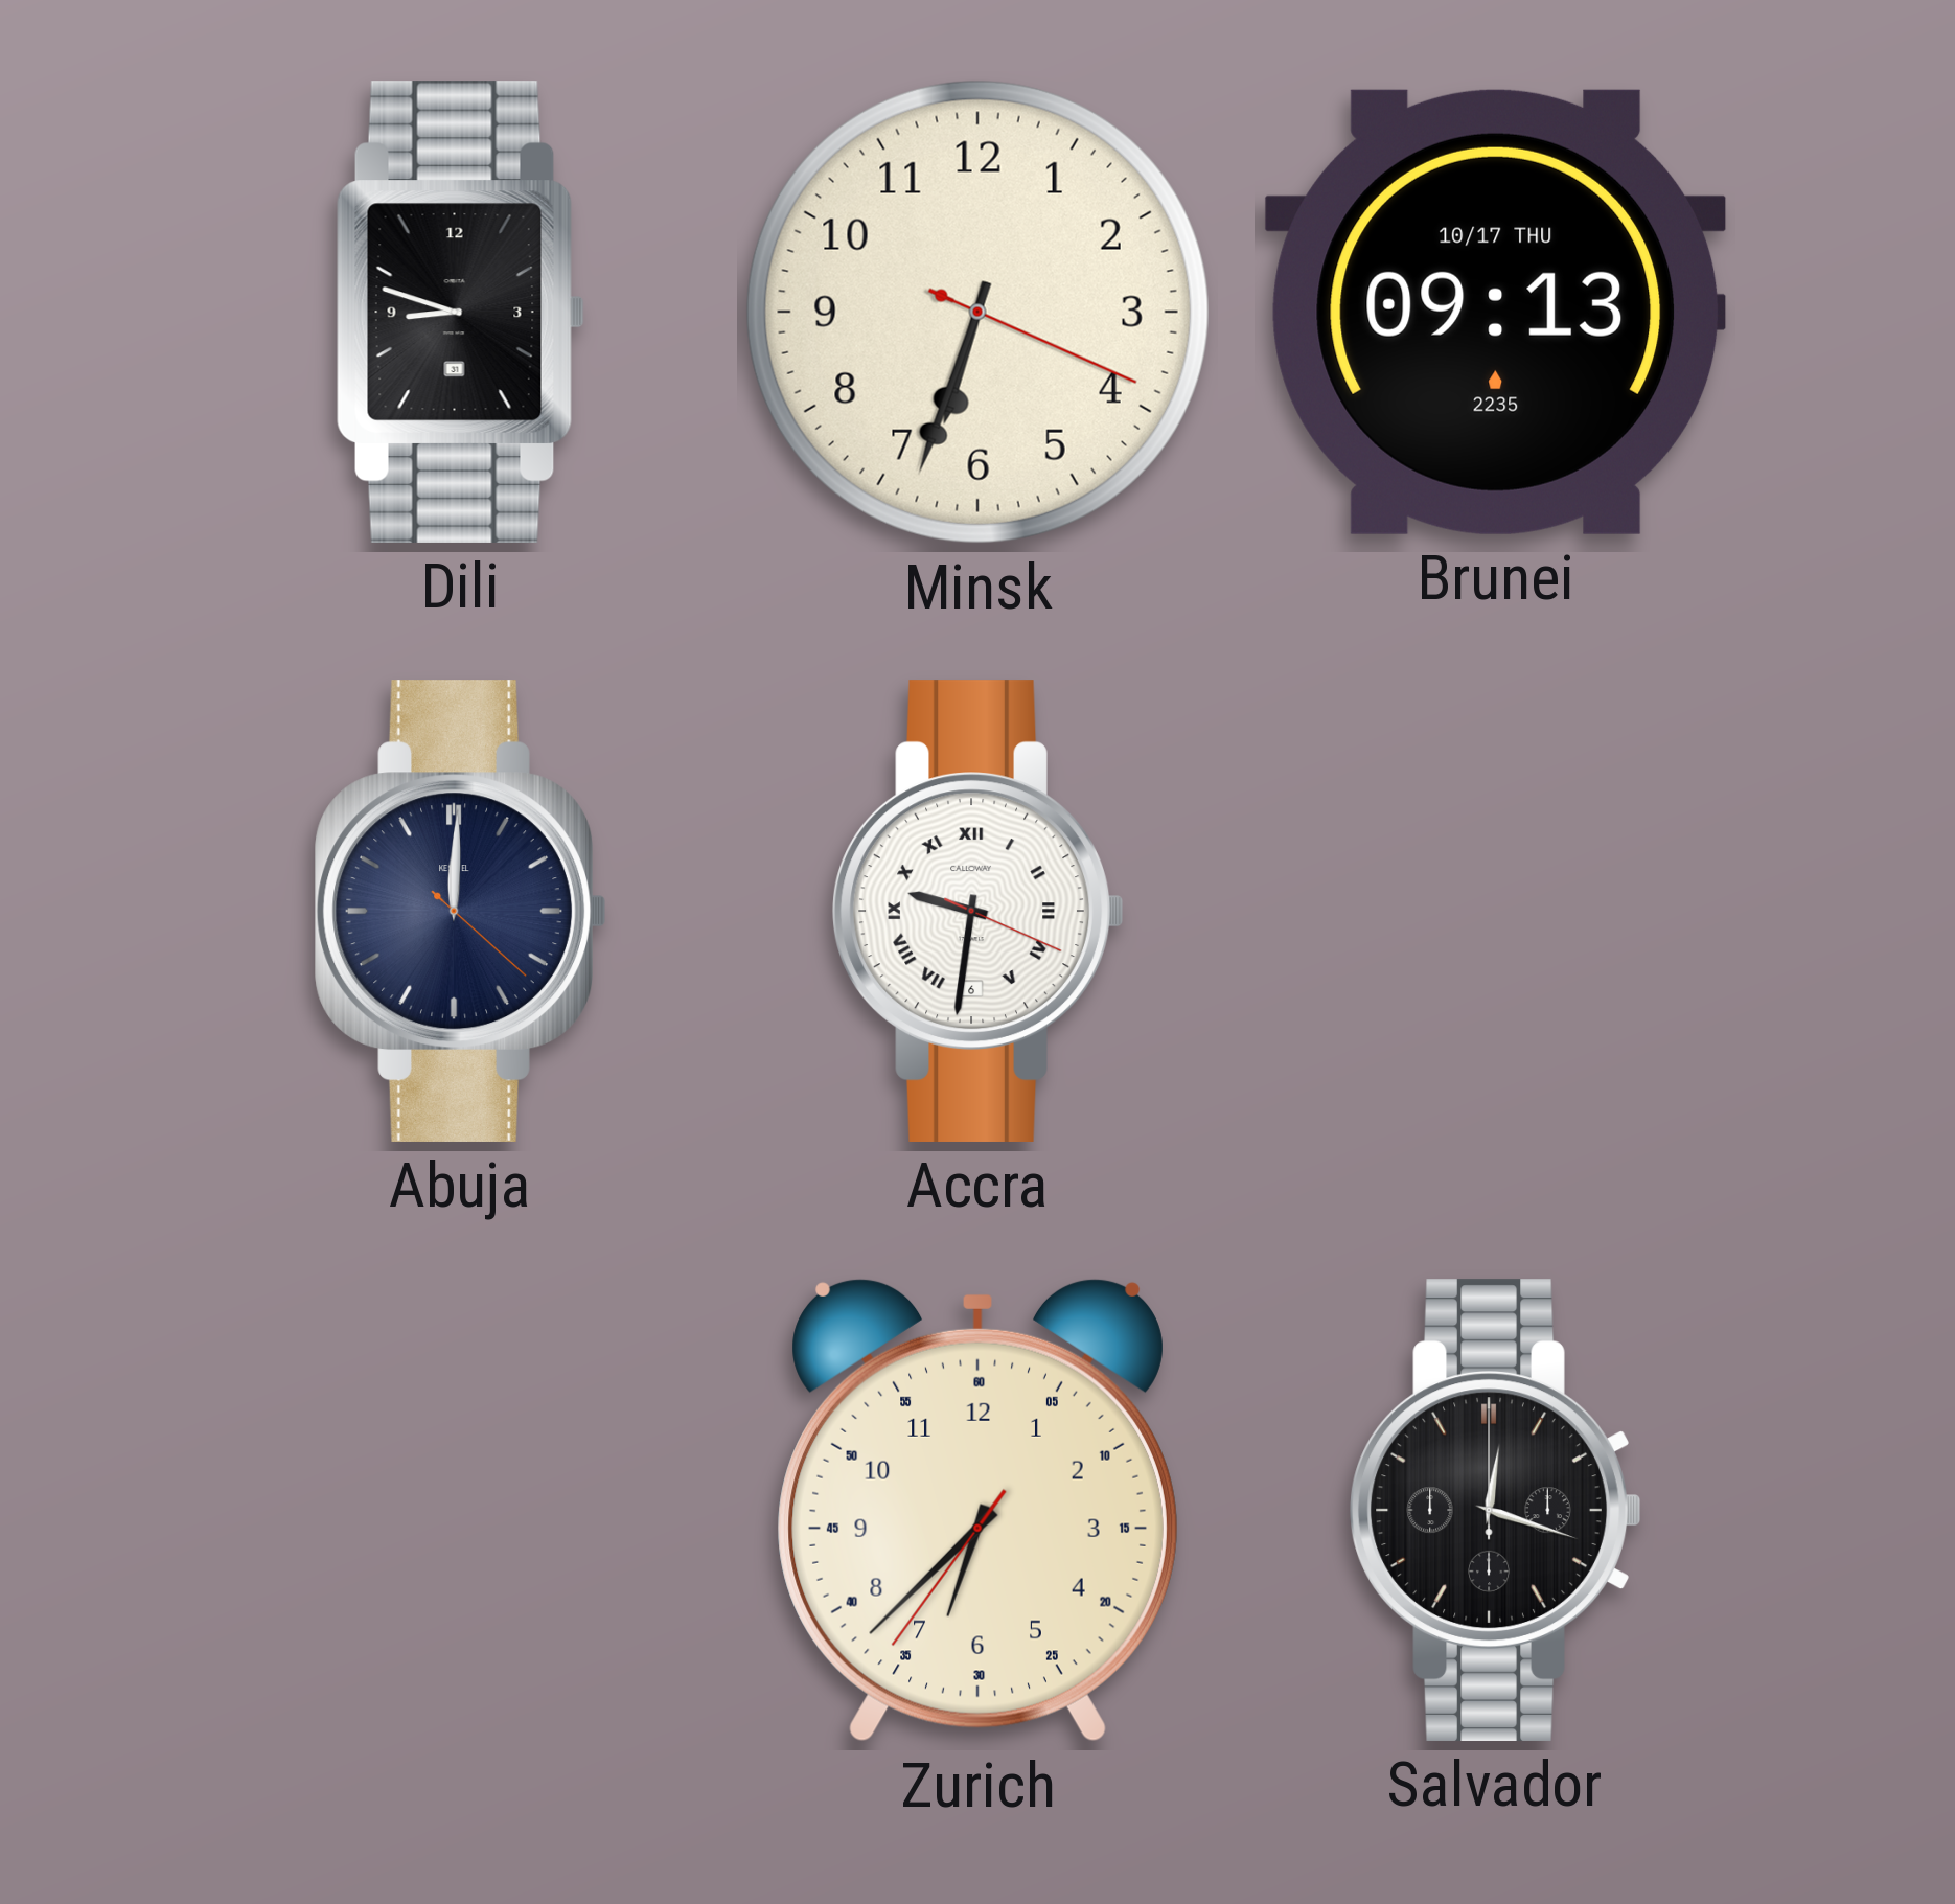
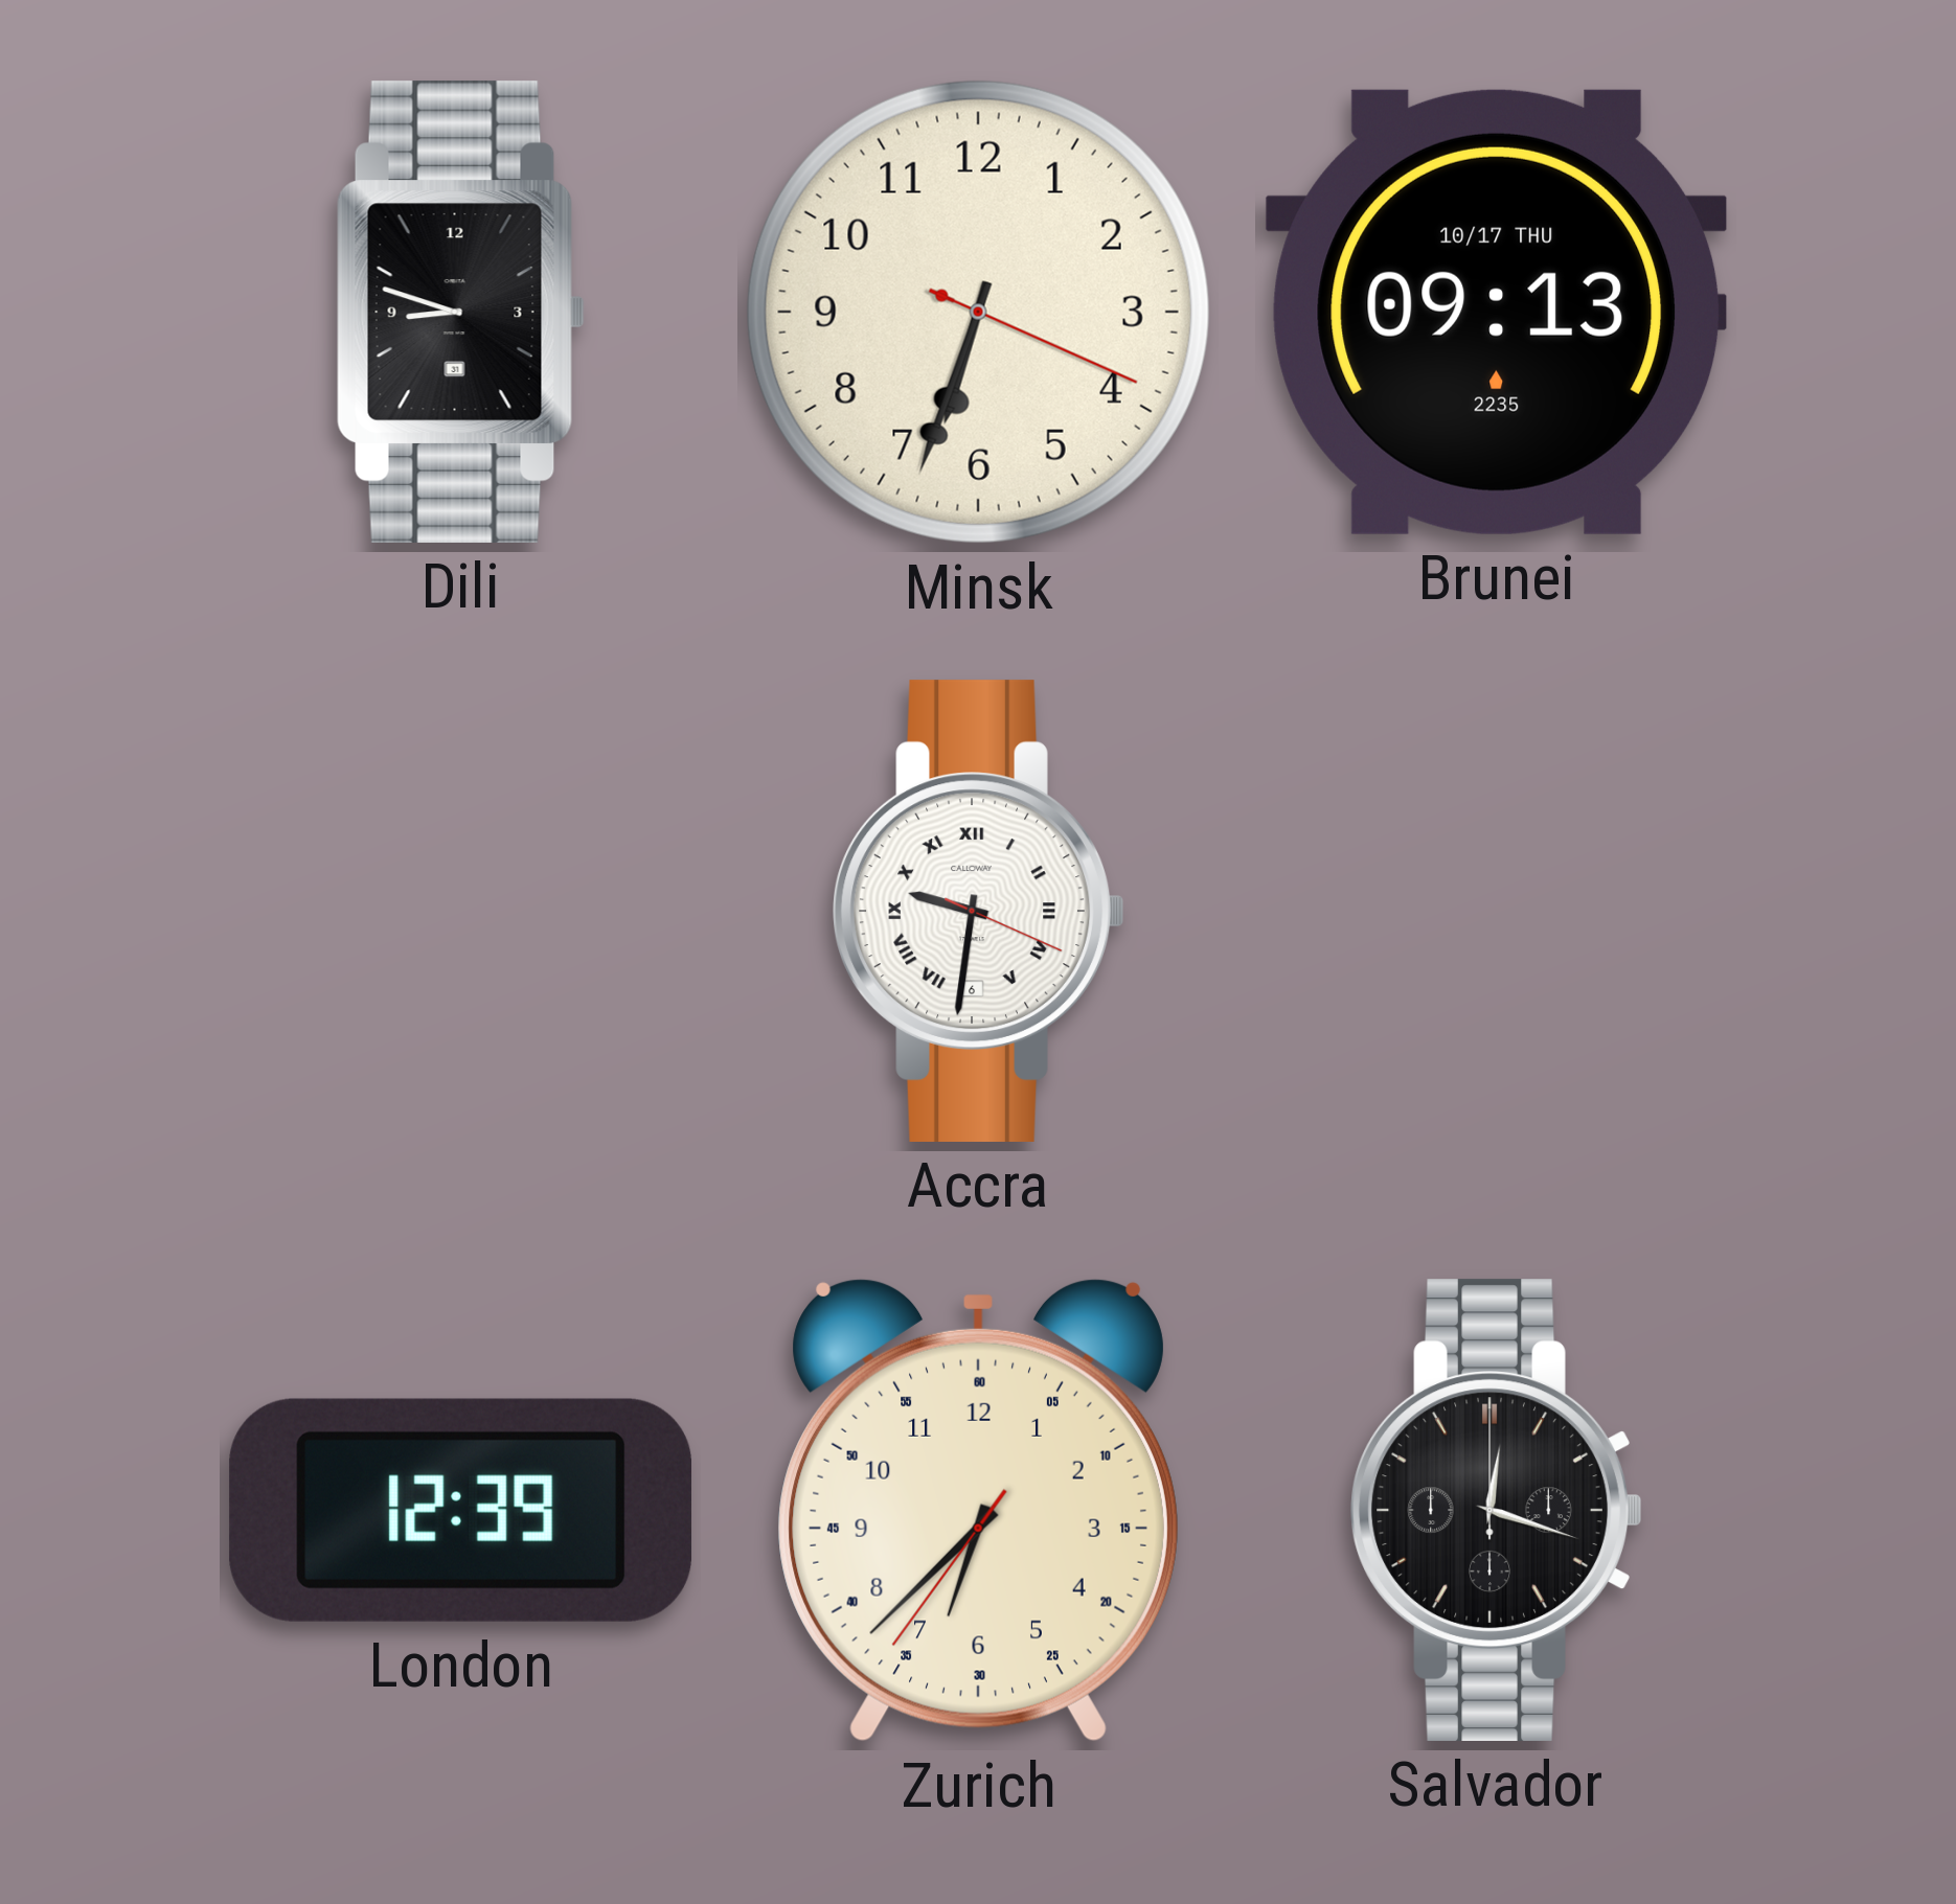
Abuja: 12:00 -> none
London: none -> 12:39
